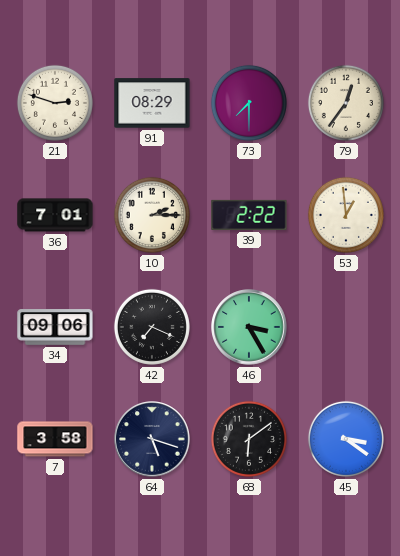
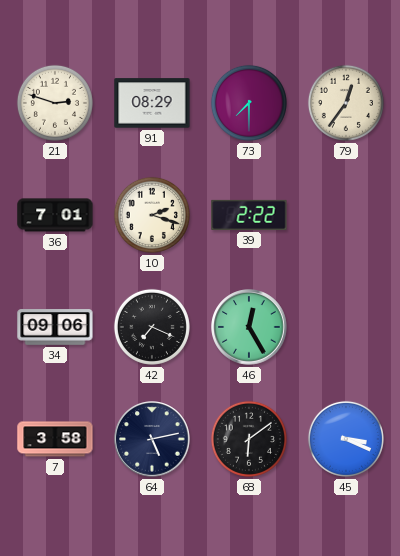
10: 2:15 -> 2:18
53: 12:59 -> none
46: 3:25 -> 12:25
64: 5:18 -> 5:13
45: 3:21 -> 3:19
